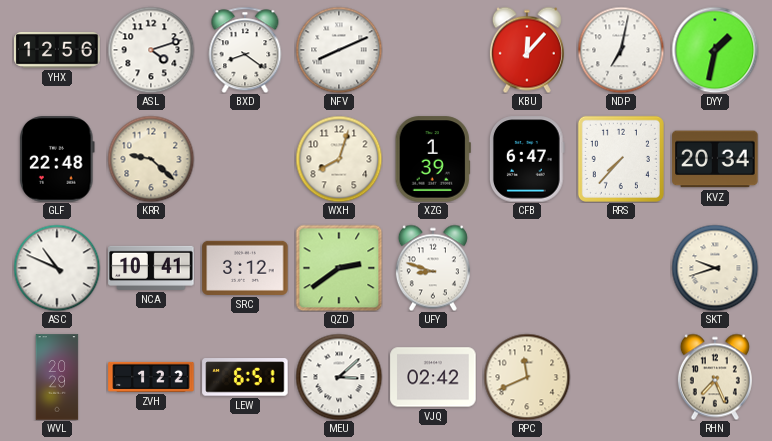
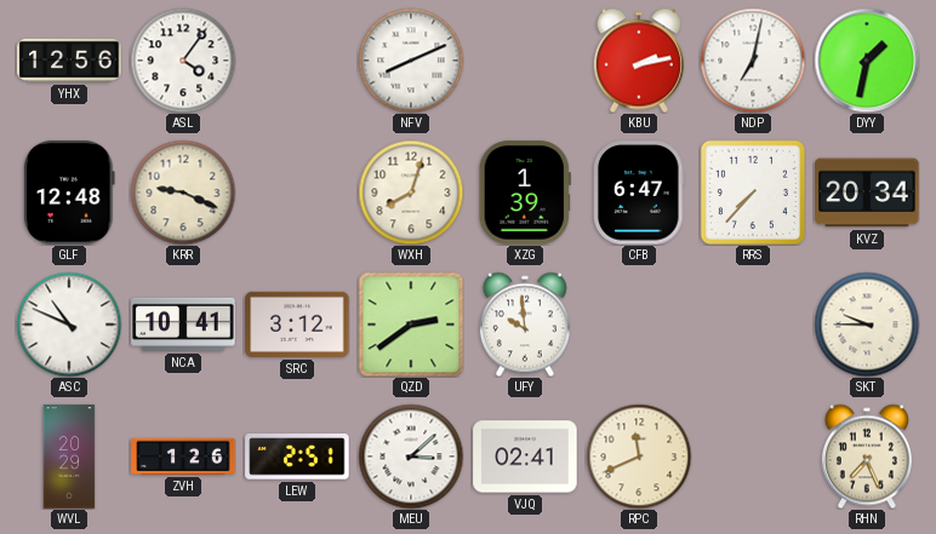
ASL: 4:12 -> 4:06
BXD: 8:21 -> none
KBU: 12:07 -> 2:13
GLF: 22:48 -> 12:48
KRR: 9:22 -> 9:19
UFY: 8:48 -> 9:59
SKT: 9:42 -> 9:45
ZVH: 1:22 -> 1:26
LEW: 6:51 -> 2:51
VJQ: 02:42 -> 02:41
